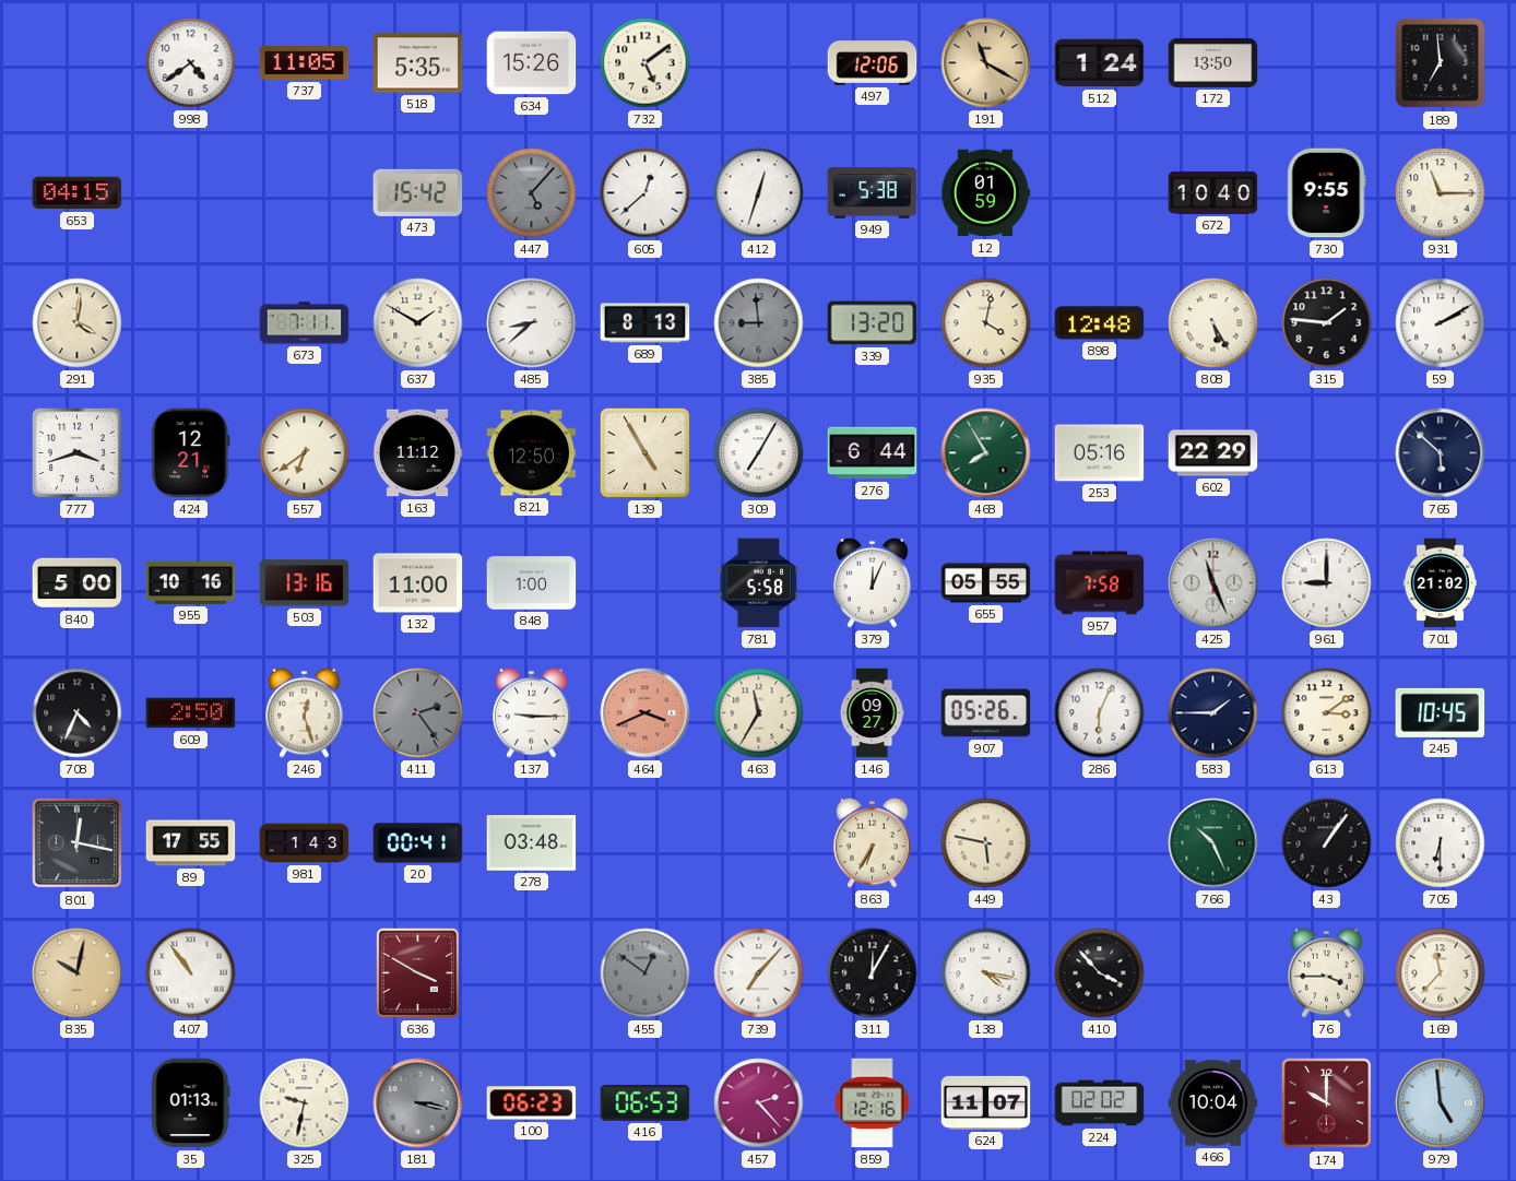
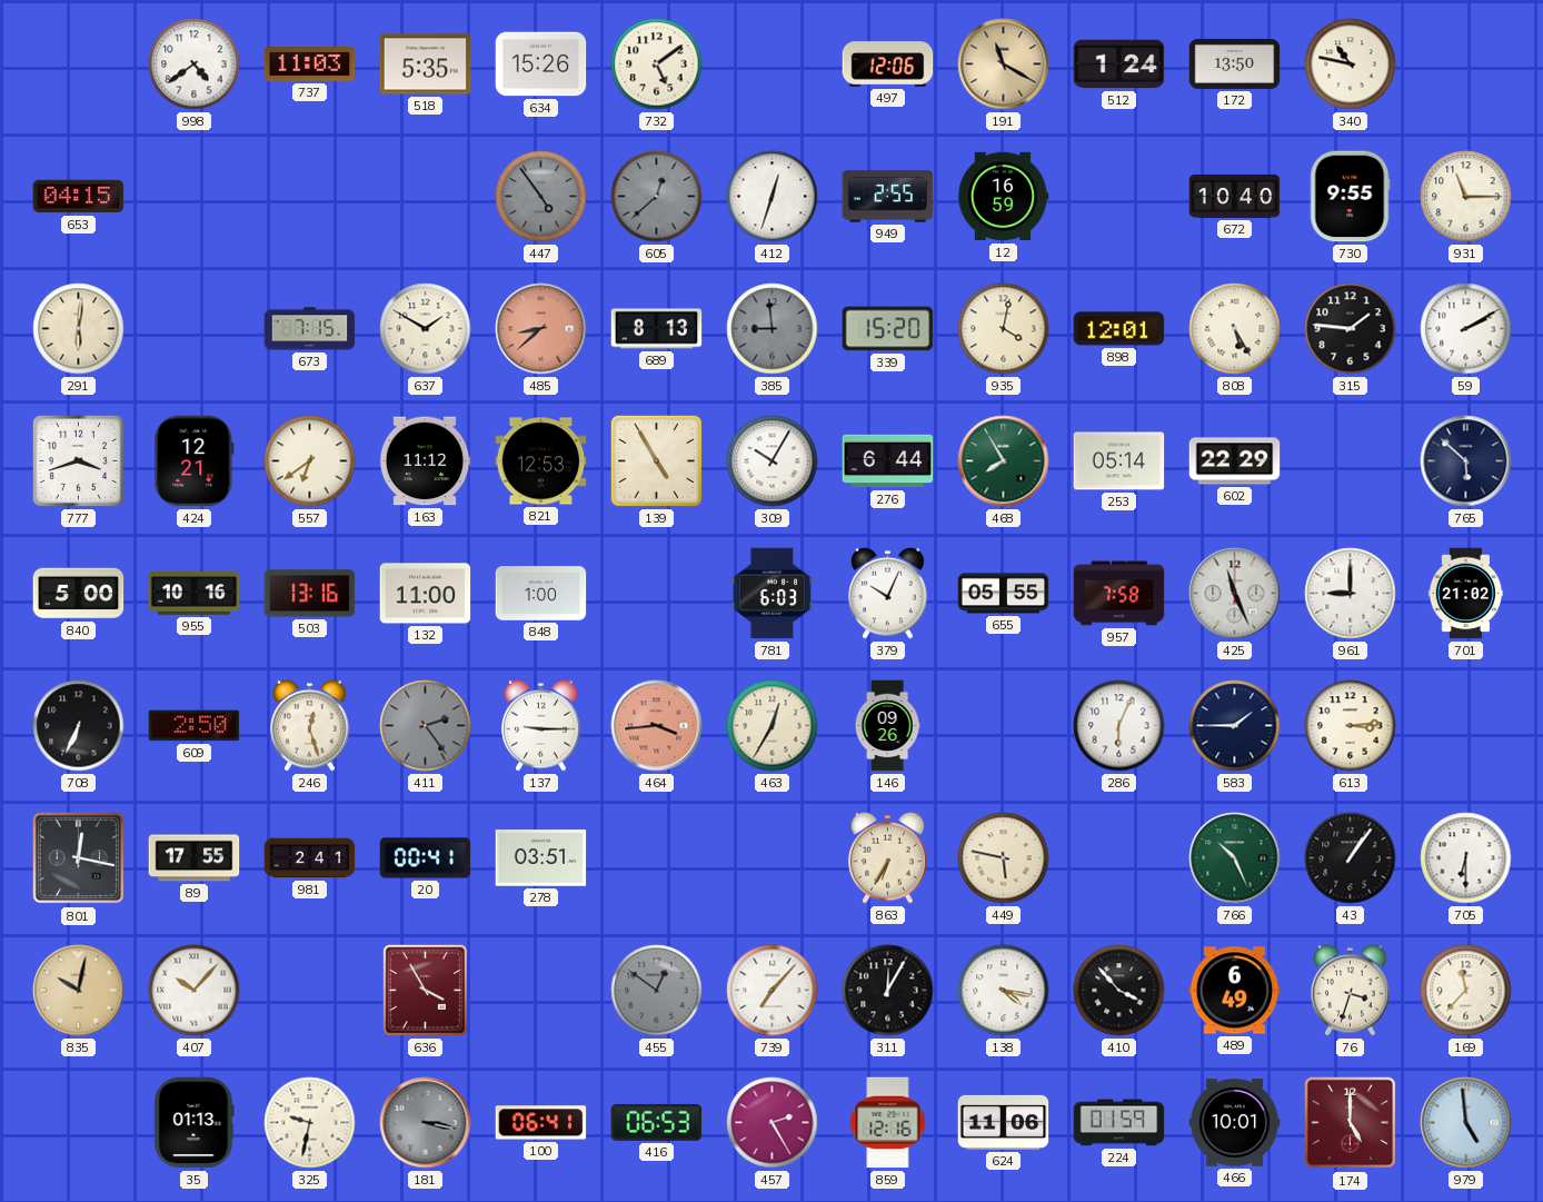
737: 11:05 -> 11:03
340: none -> 10:47
189: 6:59 -> none
473: 15:42 -> none
447: 5:07 -> 4:54
605 dial: white -> grey
949: 5:38 -> 2:55
12: 01:59 -> 16:59
291: 4:01 -> 6:01
673: 7:11 -> 7:15
485 dial: white -> salmon
339: 13:20 -> 15:20
898: 12:48 -> 12:01
821: 12:50 -> 12:53
309: 7:05 -> 10:05
253: 05:16 -> 05:14
781: 5:58 -> 6:03
379: 12:04 -> 10:04
708: 4:34 -> 6:34
464: 3:41 -> 3:44
463: 11:35 -> 12:35
146: 09:27 -> 09:26
907: 05:26 -> none
613: 3:09 -> 3:14
245: 10:45 -> none
981: 1:43 -> 2:41
278: 03:48 -> 03:51
407: 10:54 -> 10:07
636: 3:50 -> 3:55
489: none -> 6:49
76: 3:45 -> 3:33
100: 06:23 -> 06:41
457: 2:23 -> 2:25
624: 11:07 -> 11:06
224: 02:02 -> 01:59
466: 10:04 -> 10:01
174: 10:00 -> 5:00
